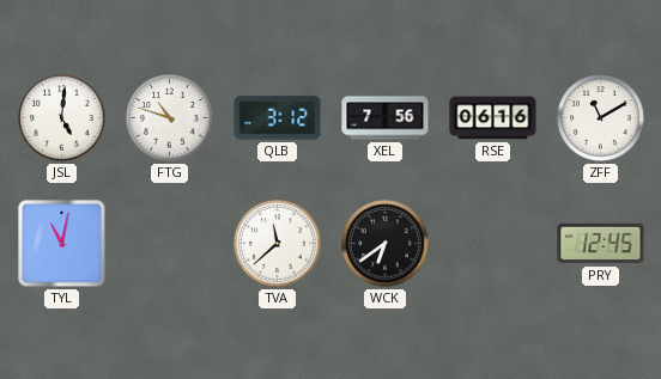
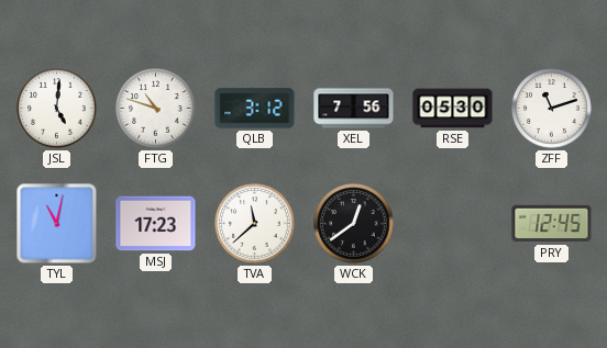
RSE: 06:16 -> 05:30
ZFF: 11:10 -> 11:12
MSJ: none -> 17:23
WCK: 6:39 -> 12:39
